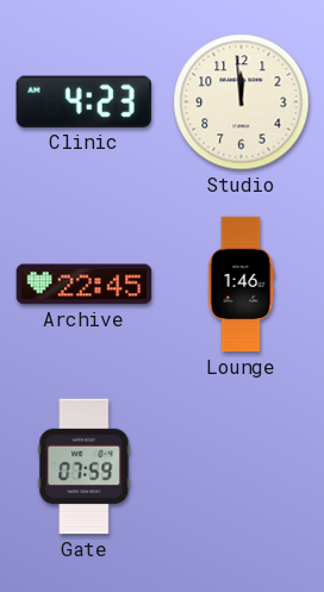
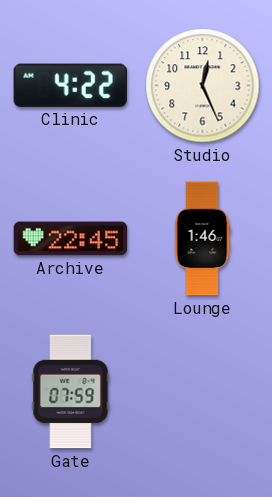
Clinic: 4:23 -> 4:22
Studio: 11:59 -> 12:26
